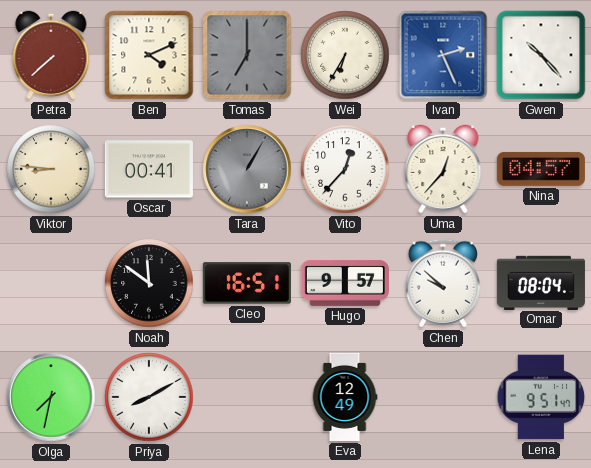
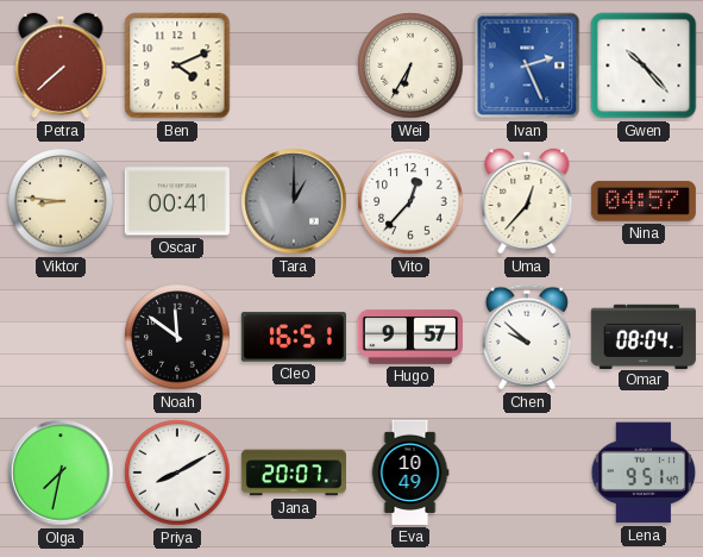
Tomas: 7:00 -> none
Tara: 1:05 -> 1:00
Jana: none -> 20:07
Eva: 12:49 -> 10:49
